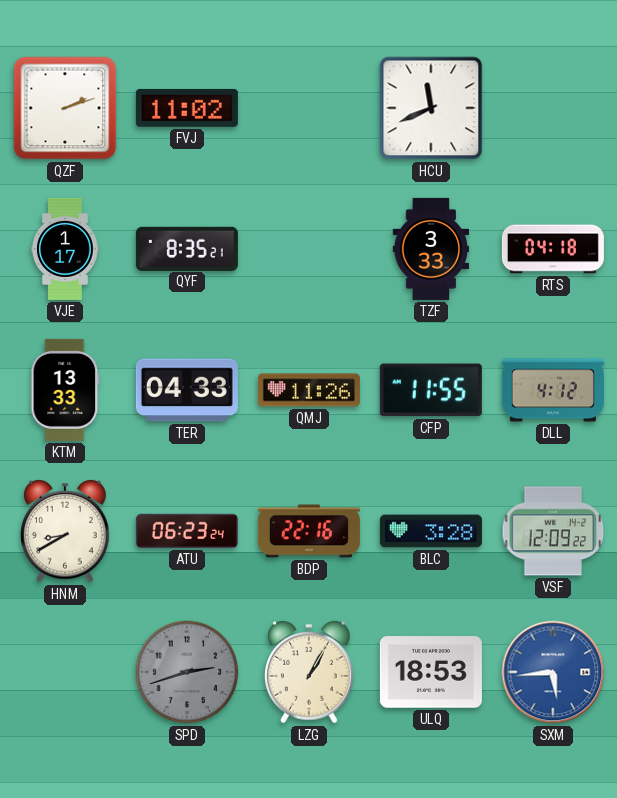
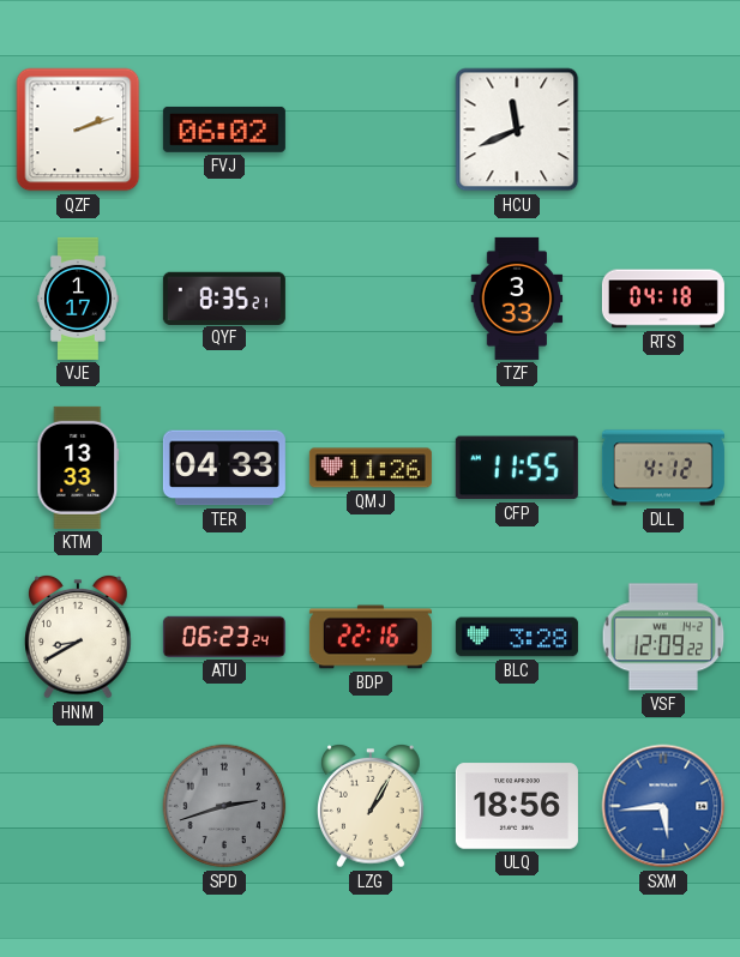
FVJ: 11:02 -> 06:02
ULQ: 18:53 -> 18:56
